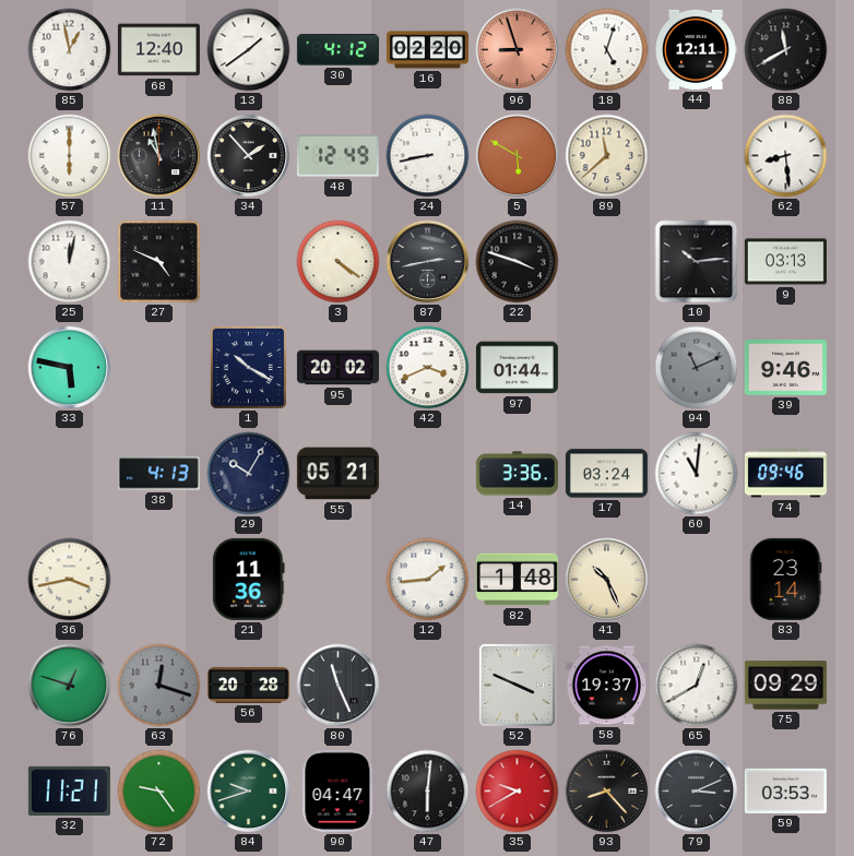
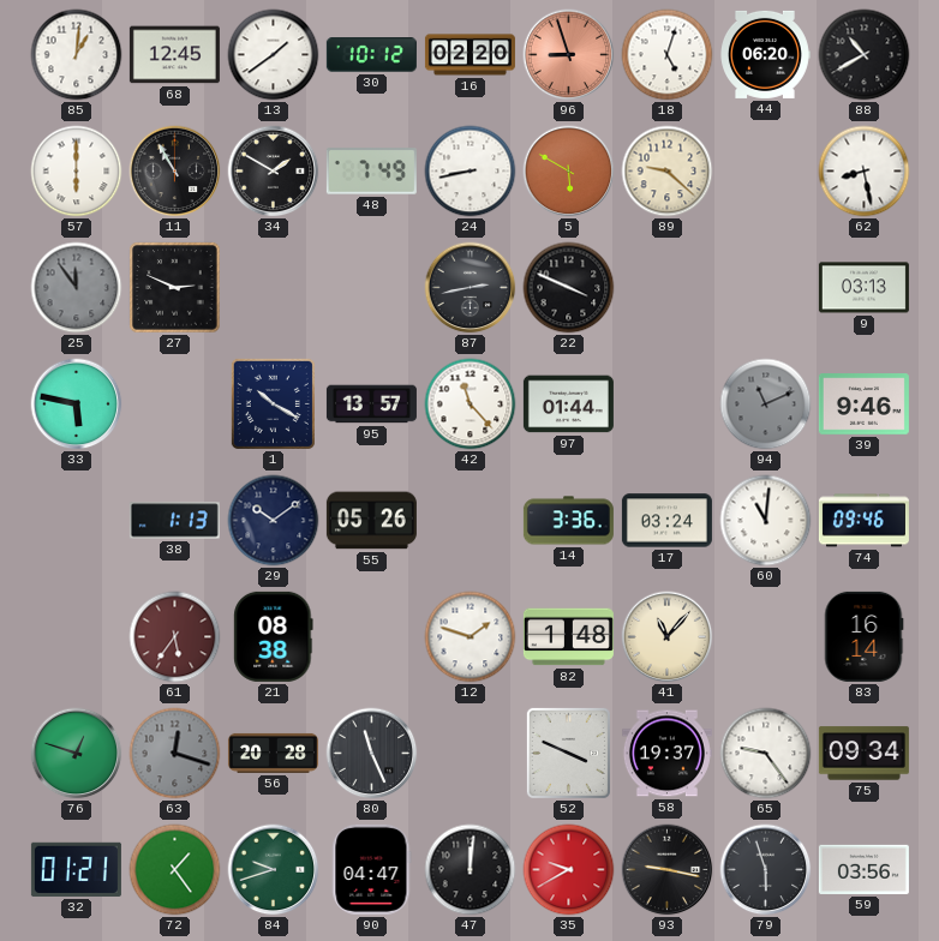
85: 12:58 -> 1:01
68: 12:40 -> 12:45
30: 4:12 -> 10:12
44: 12:11 -> 06:20
88: 11:40 -> 10:40
11: 10:58 -> 10:55
34: 1:53 -> 1:50
48: 12:49 -> 7:49
89: 11:38 -> 9:22
62: 8:29 -> 8:28
25: 12:02 -> 11:54
25 dial: white -> grey
27: 4:49 -> 2:49
3: 4:21 -> none
22: 3:48 -> 3:49
10: 10:14 -> none
95: 20:02 -> 13:57
42: 3:41 -> 11:23
38: 4:13 -> 1:13
29: 10:05 -> 10:09
55: 05:21 -> 05:26
36: 3:43 -> none
61: none -> 5:36
21: 11:36 -> 08:38
12: 1:44 -> 1:48
41: 10:26 -> 11:07
83: 23:14 -> 16:14
65: 12:40 -> 9:24
75: 09:29 -> 09:34
32: 11:21 -> 01:21
72: 9:24 -> 1:24
47: 6:01 -> 12:01
93: 8:23 -> 9:17
79: 3:11 -> 5:57
59: 03:53 -> 03:56
